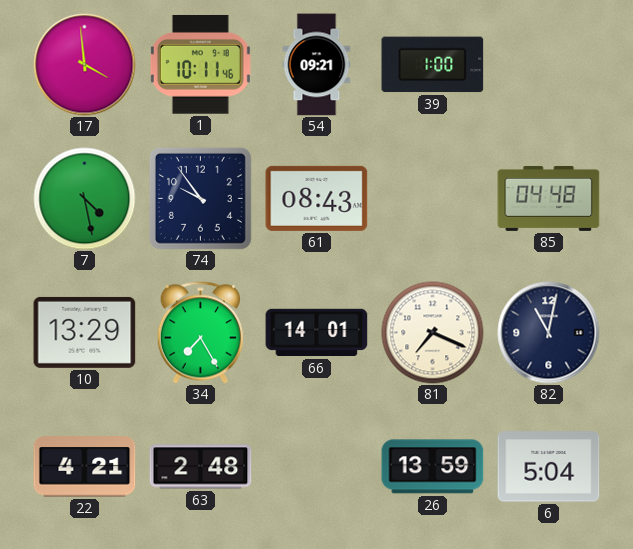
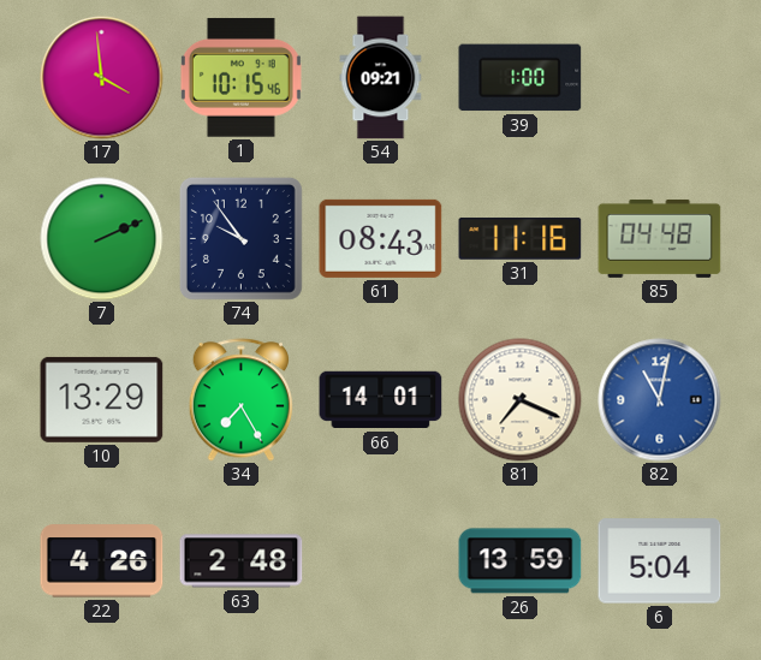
1: 10:11 -> 10:15
7: 4:28 -> 2:11
31: none -> 11:16
82 dial: navy -> blue
22: 4:21 -> 4:26
